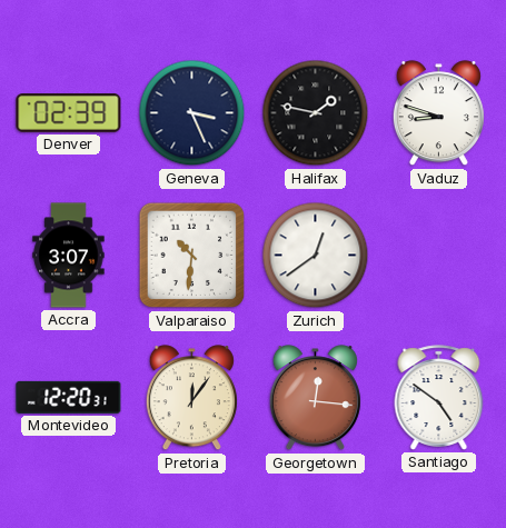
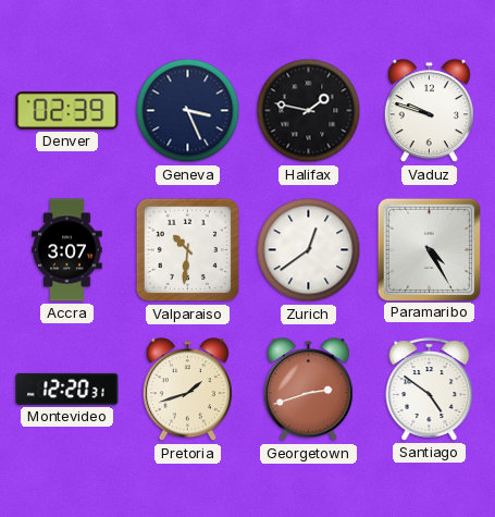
Vaduz: 8:48 -> 9:48
Paramaribo: none -> 4:25
Pretoria: 12:06 -> 1:42
Georgetown: 12:16 -> 2:42
